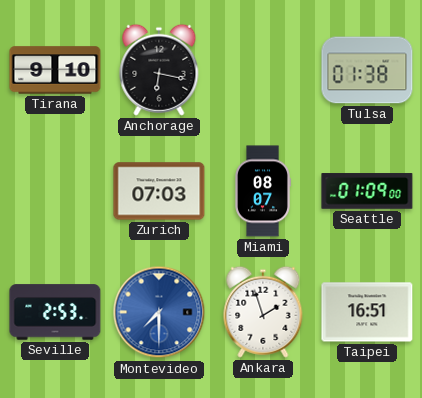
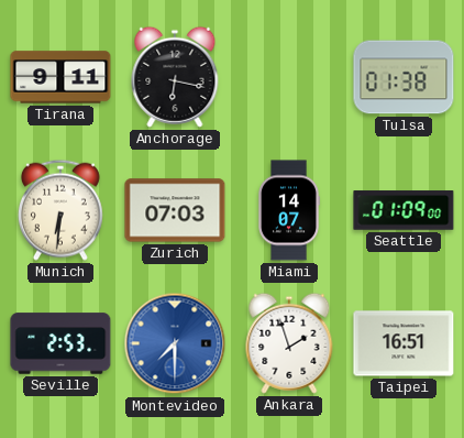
Tirana: 9:10 -> 9:11
Munich: none -> 6:31
Miami: 08:07 -> 14:07
